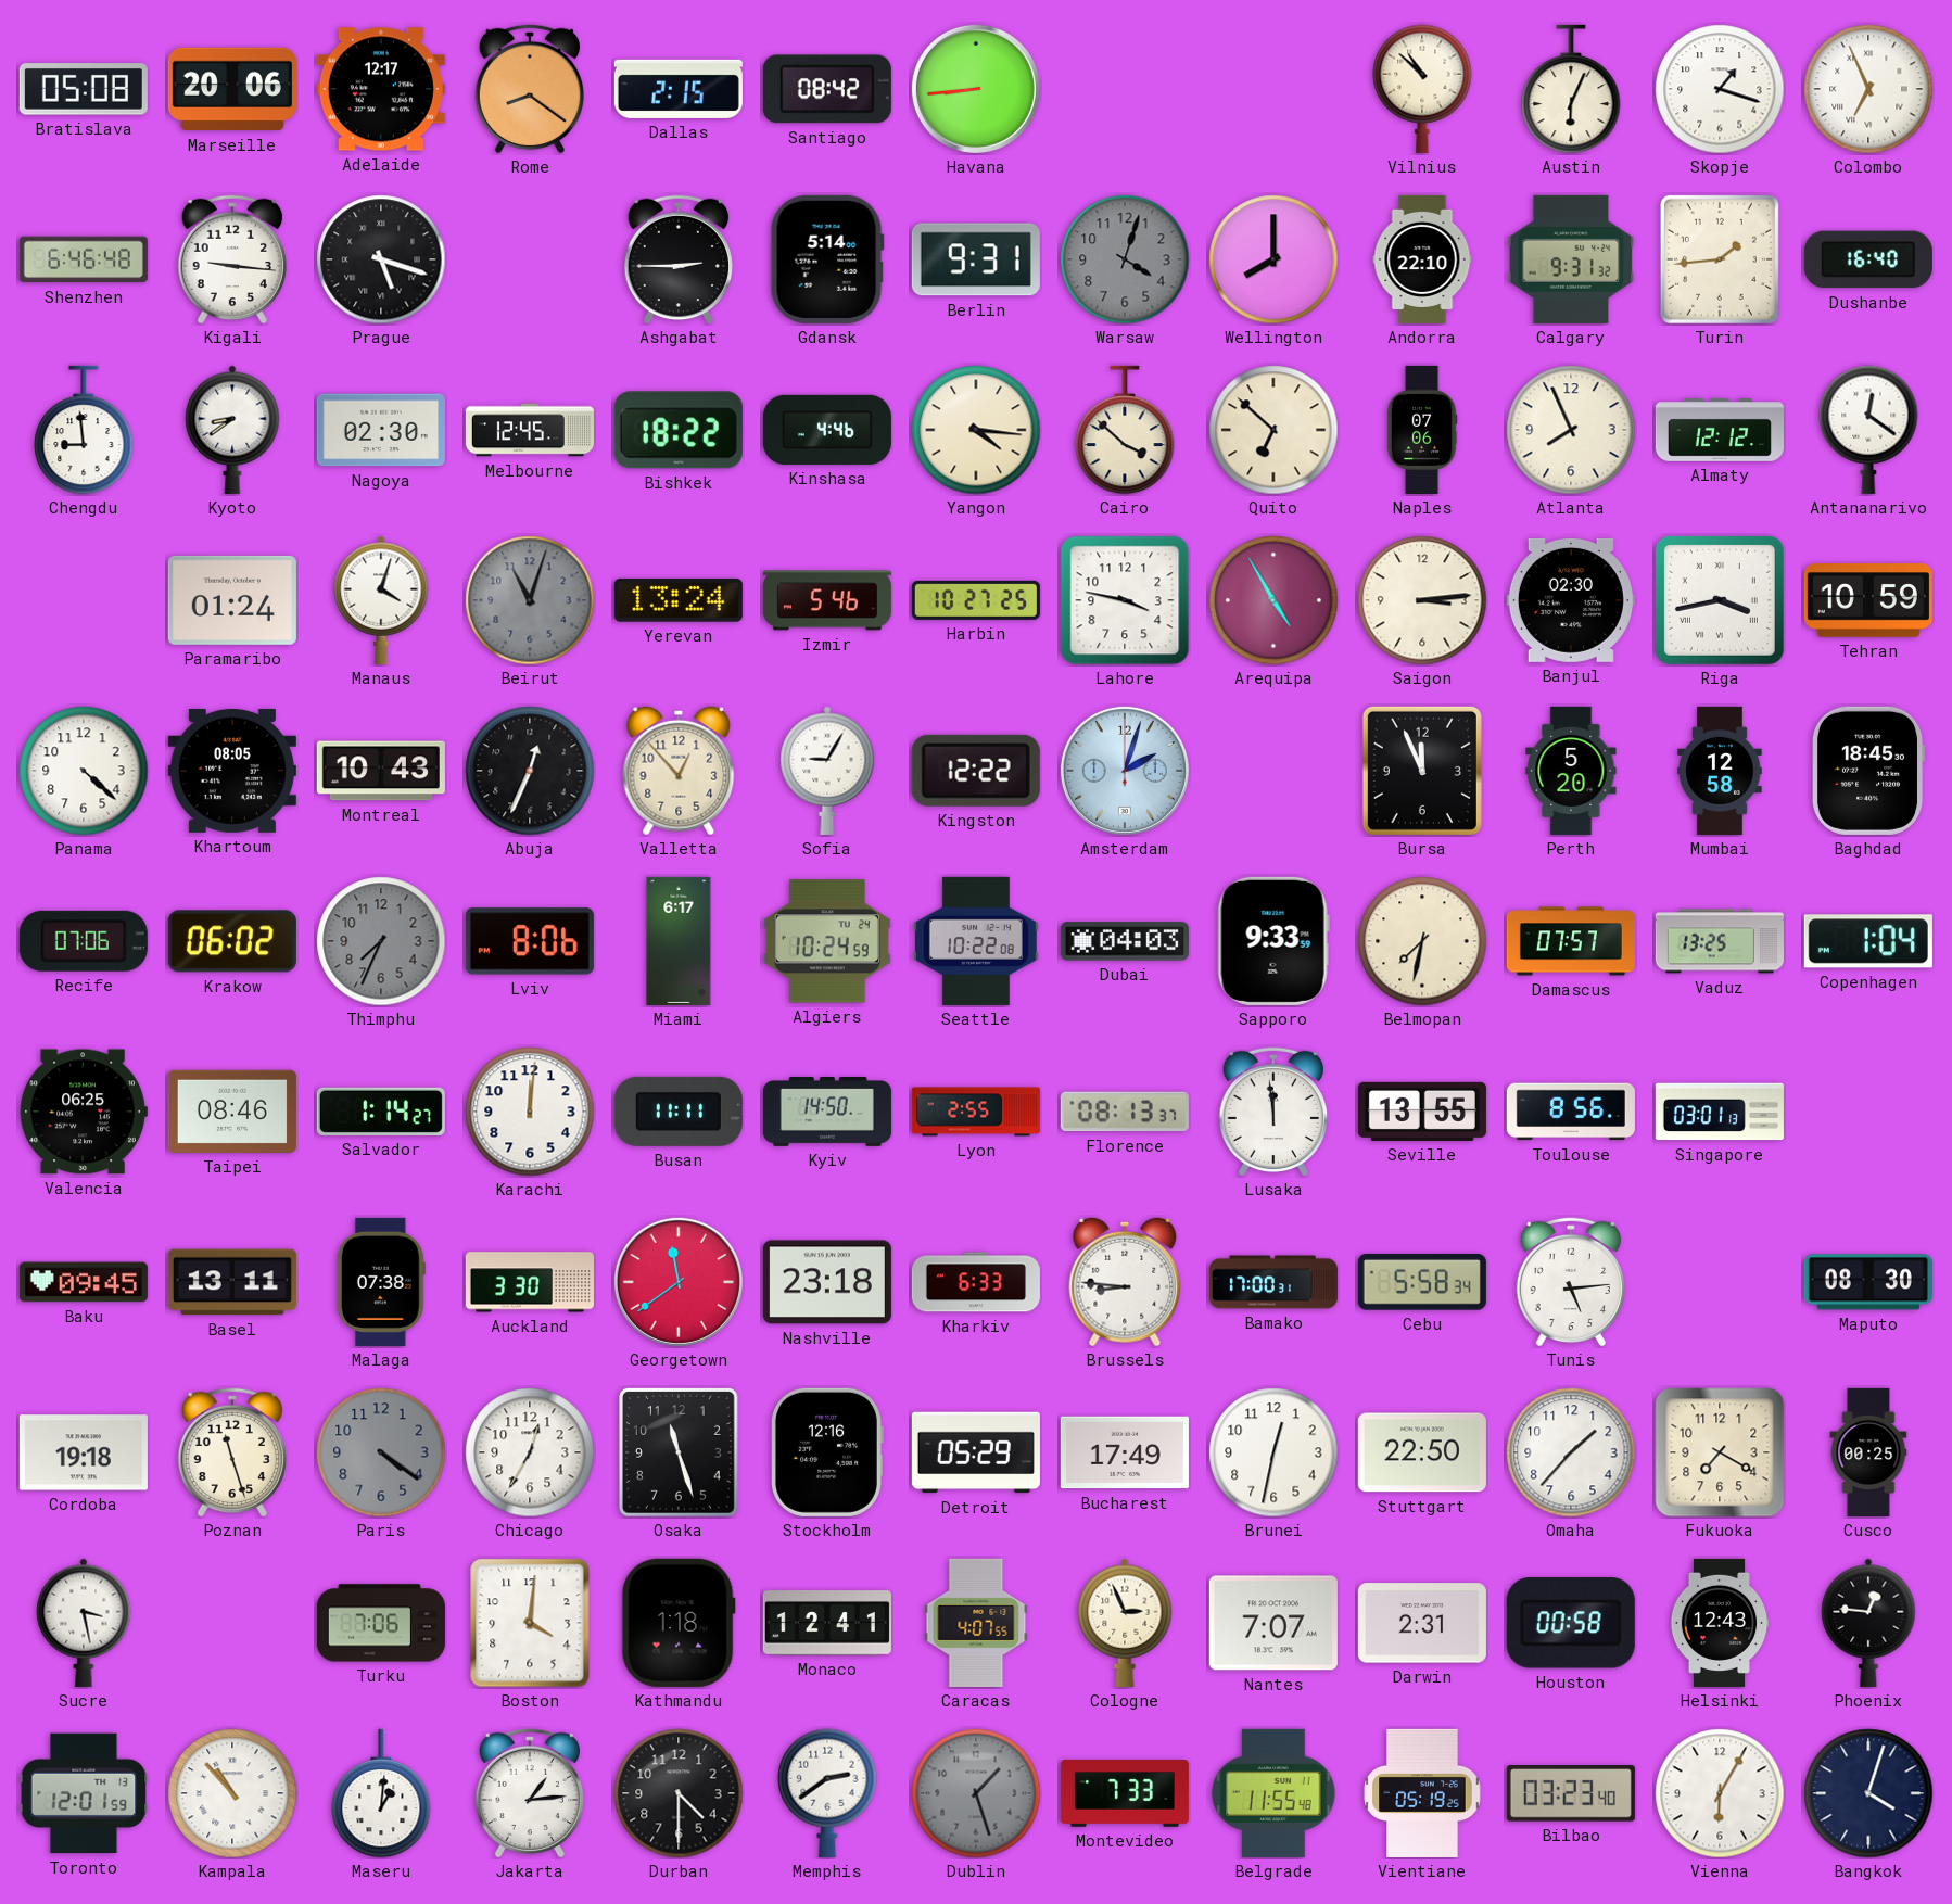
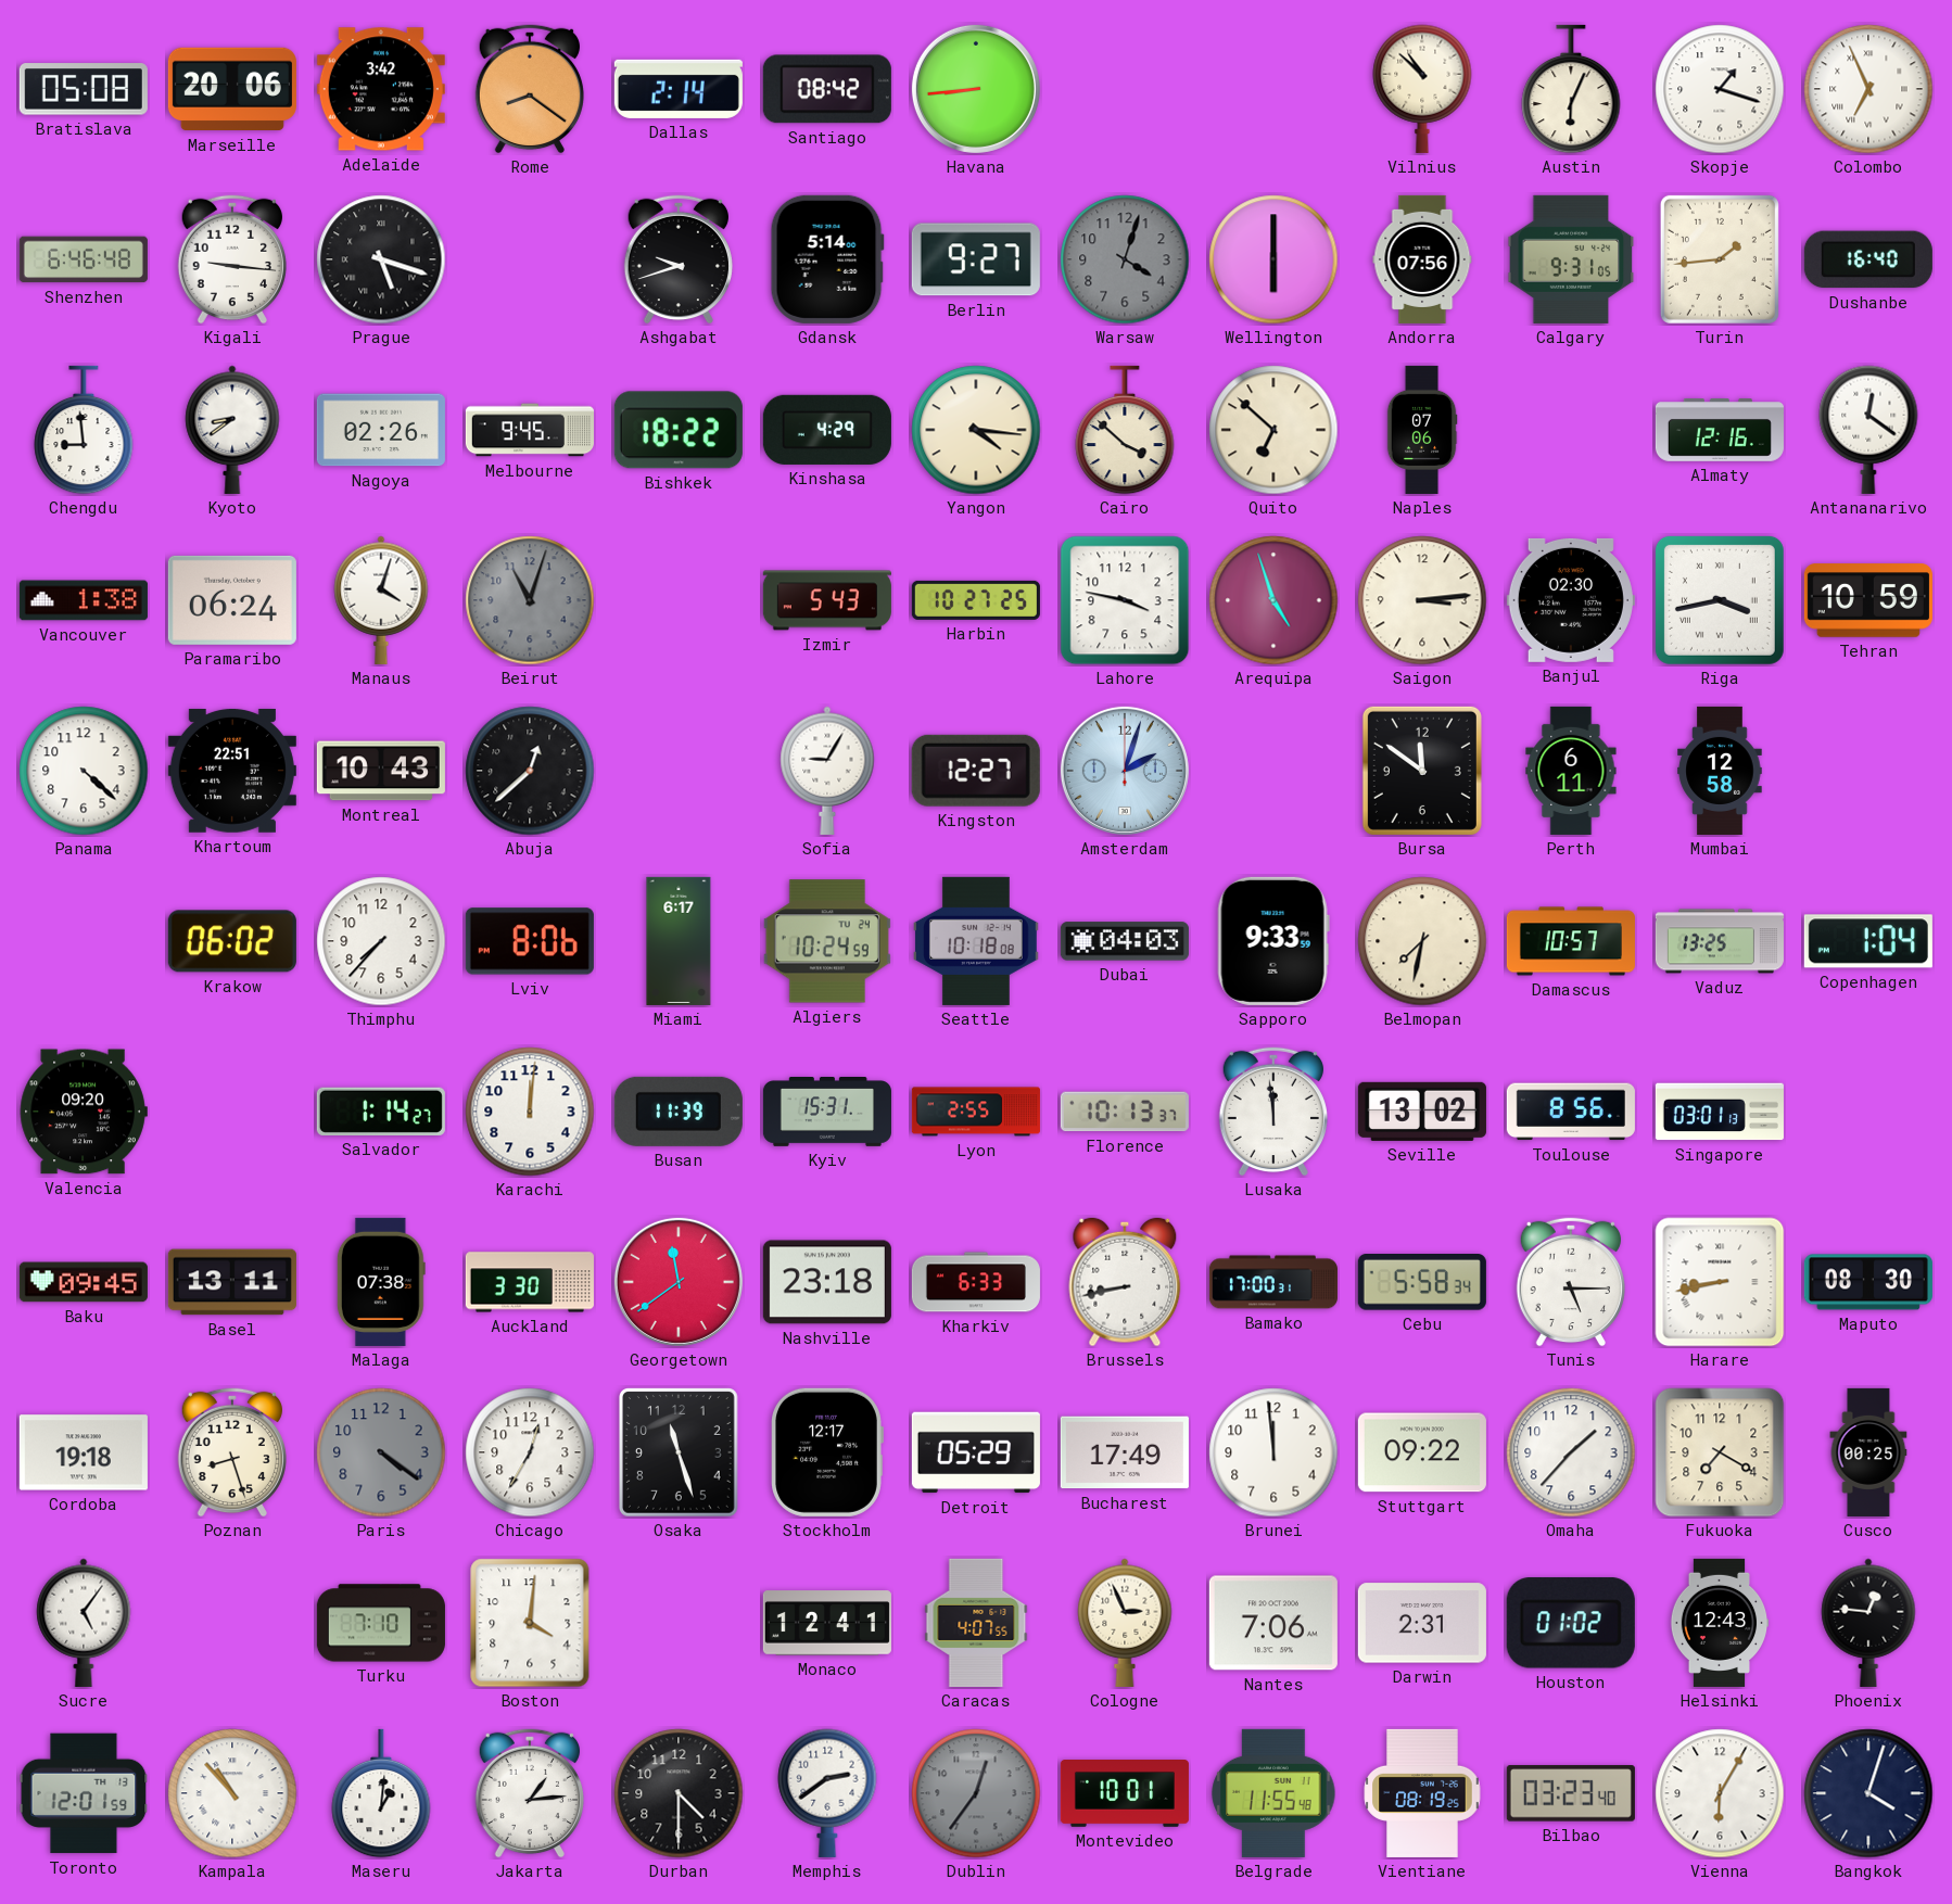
Adelaide: 12:17 -> 3:42
Dallas: 2:15 -> 2:14
Ashgabat: 2:45 -> 9:42
Berlin: 9:31 -> 9:27
Wellington: 8:00 -> 6:00
Andorra: 22:10 -> 07:56
Calgary: 9:31:32 -> 9:31:05
Nagoya: 02:30 -> 02:26
Melbourne: 12:45 -> 9:45
Kinshasa: 4:46 -> 4:29
Atlanta: 7:56 -> none
Almaty: 12:12 -> 12:16
Vancouver: none -> 1:38
Paramaribo: 01:24 -> 06:24
Yerevan: 13:24 -> none
Izmir: 5:46 -> 5:43
Arequipa: 4:55 -> 4:57
Khartoum: 08:05 -> 22:51
Abuja: 12:34 -> 12:38
Valletta: 12:53 -> none
Kingston: 12:22 -> 12:27
Bursa: 11:56 -> 11:51
Perth: 5:20 -> 6:11
Baghdad: 18:45 -> none
Recife: 07:06 -> none
Thimphu: 7:34 -> 7:37
Thimphu dial: grey -> white
Seattle: 10:22 -> 10:18
Damascus: 07:57 -> 10:57
Valencia: 06:25 -> 09:20
Taipei: 08:46 -> none
Busan: 11:11 -> 11:39
Kyiv: 14:50 -> 15:31
Florence: 08:13 -> 10:13
Seville: 13:55 -> 13:02
Brussels: 8:46 -> 8:43
Tunis: 5:14 -> 5:15
Harare: none -> 8:43
Poznan: 11:27 -> 8:27
Stockholm: 12:16 -> 12:17
Brunei: 12:32 -> 11:59
Stuttgart: 22:50 -> 09:22
Sucre: 3:28 -> 5:06
Turku: 7:06 -> 7:10
Kathmandu: 1:18 -> none
Nantes: 7:07 -> 7:06
Houston: 00:58 -> 01:02
Dublin: 1:27 -> 12:36
Montevideo: 7:33 -> 10:01
Vientiane: 05:19 -> 08:19
